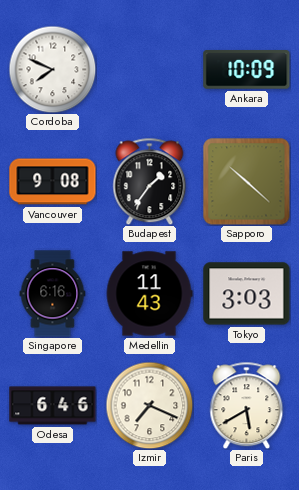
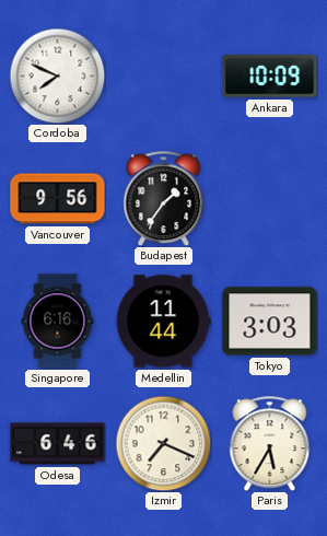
Vancouver: 9:08 -> 9:56
Sapporo: 10:22 -> none
Medellin: 11:43 -> 11:44
Paris: 5:40 -> 5:35
